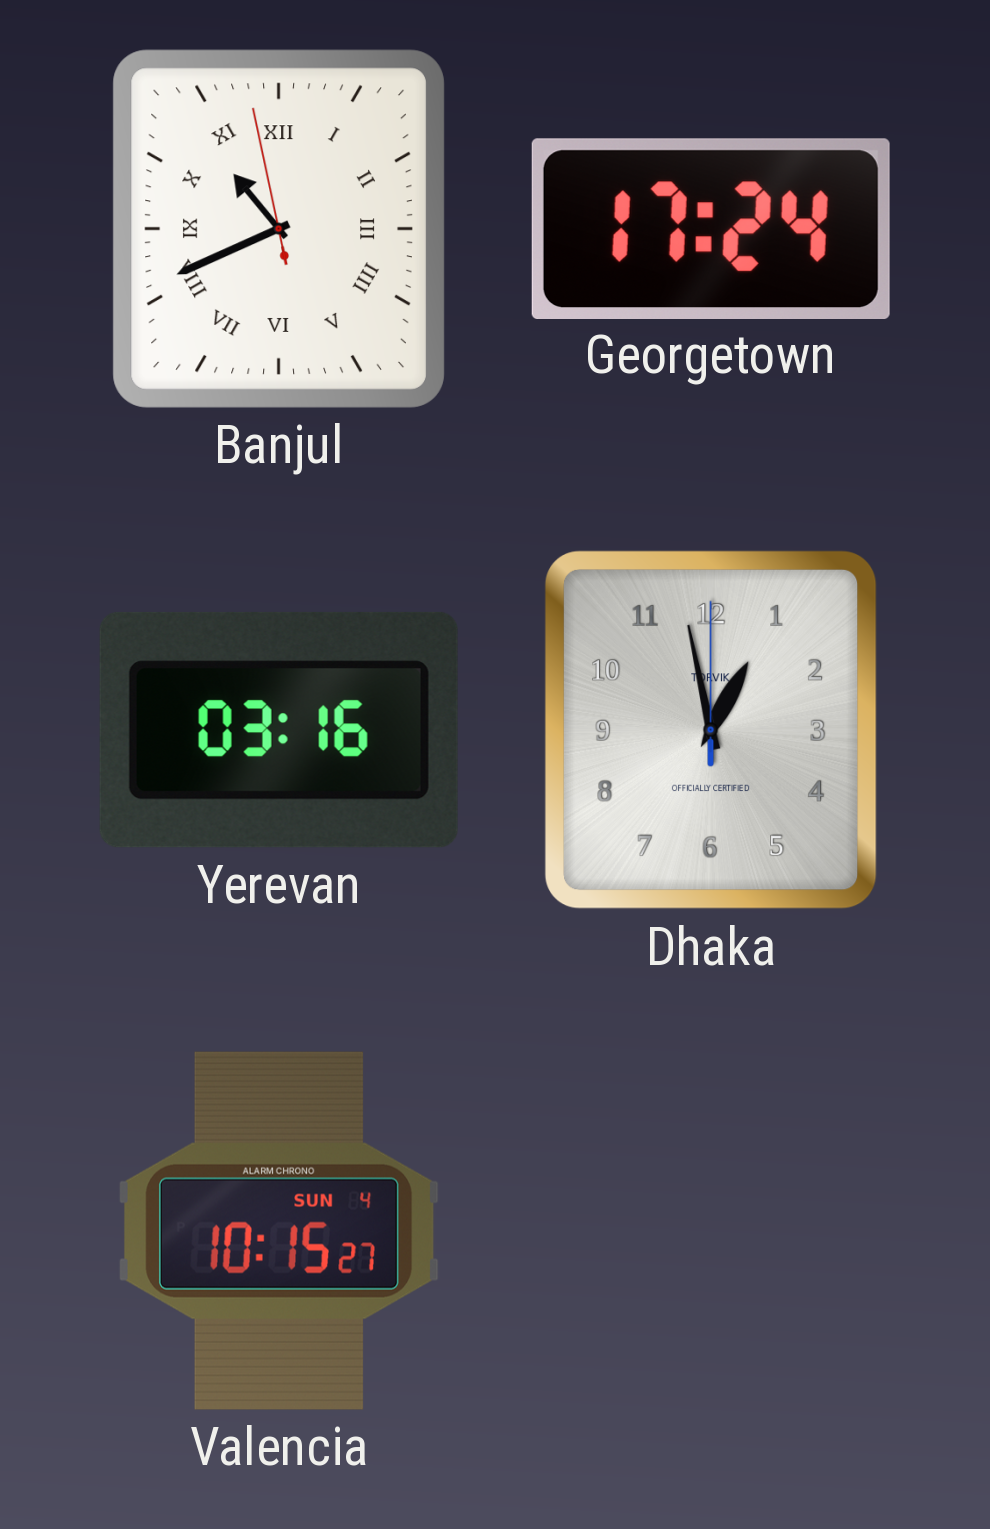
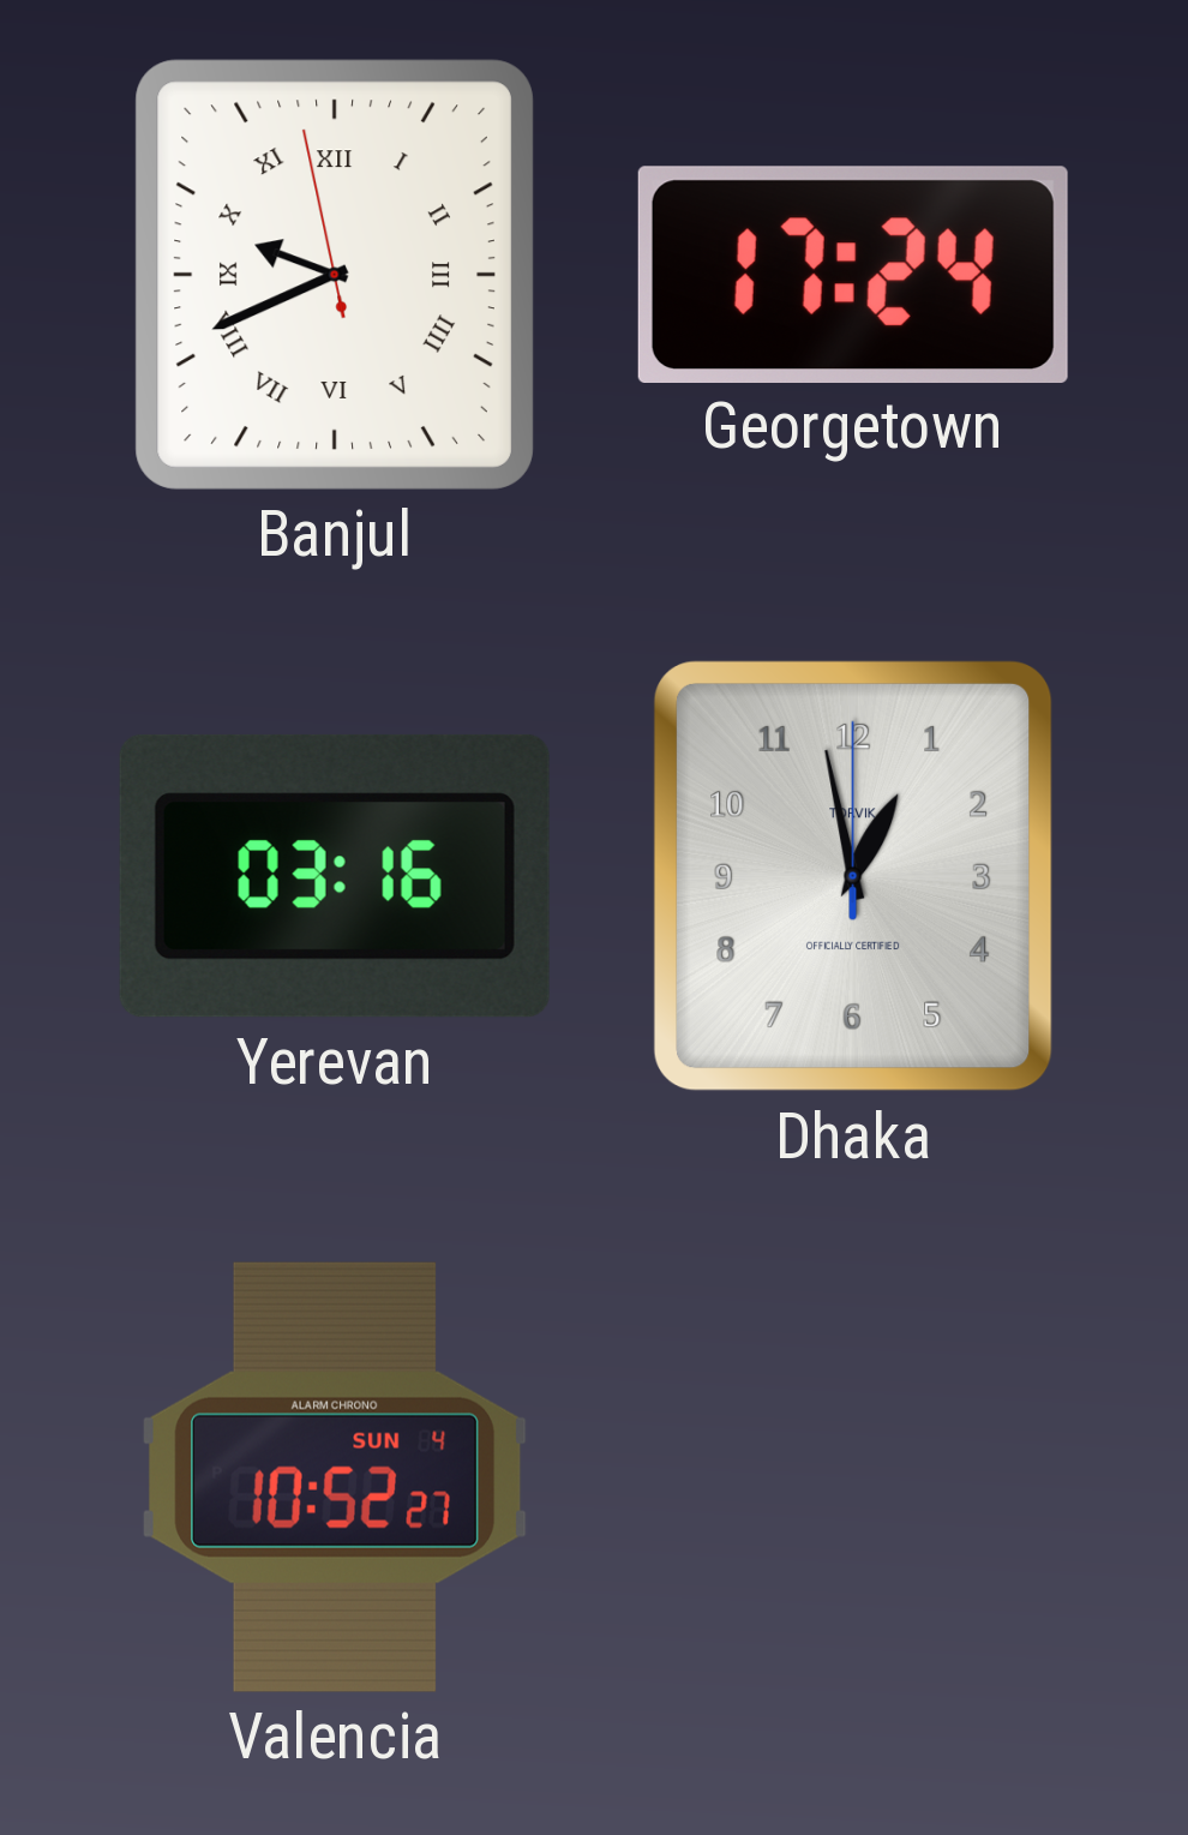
Banjul: 10:40 -> 9:40
Valencia: 10:15 -> 10:52
